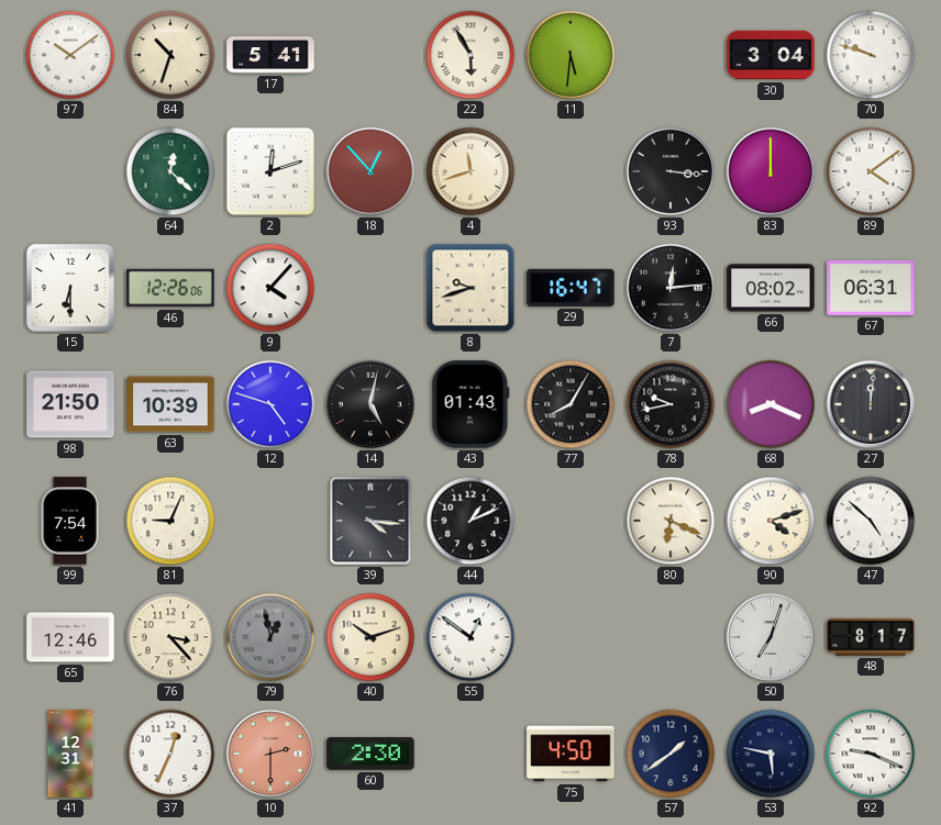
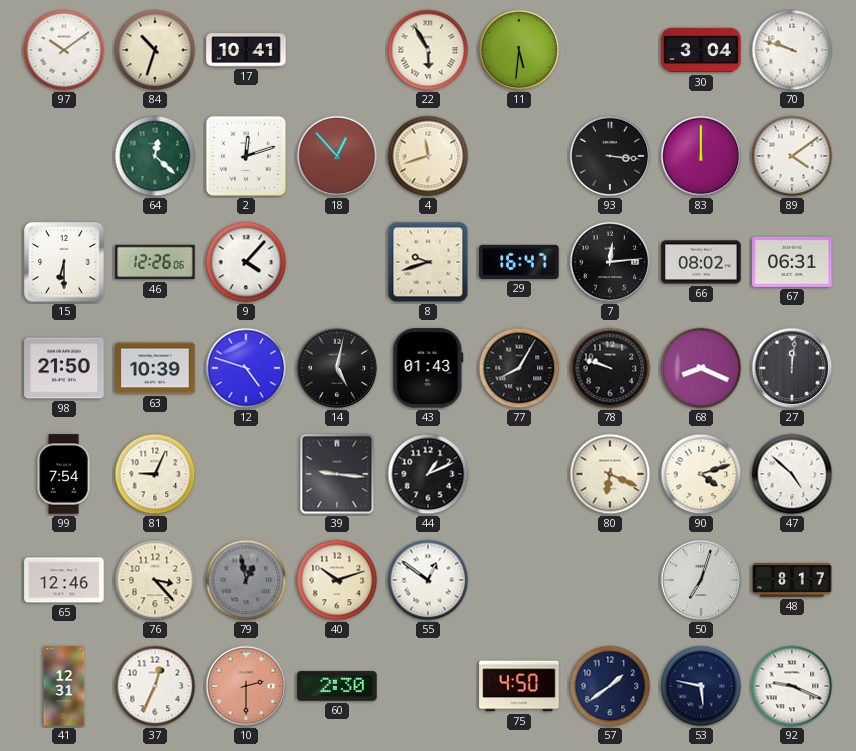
17: 5:41 -> 10:41
78: 9:43 -> 9:48
39: 4:16 -> 9:16
